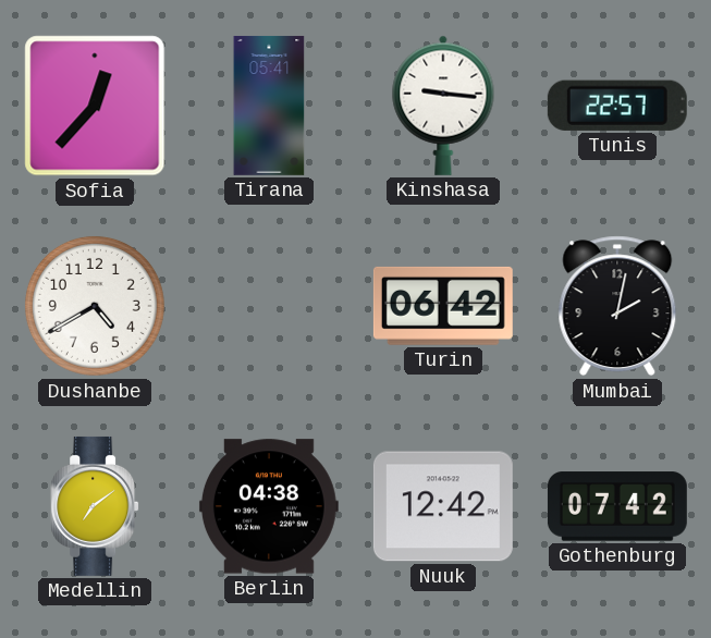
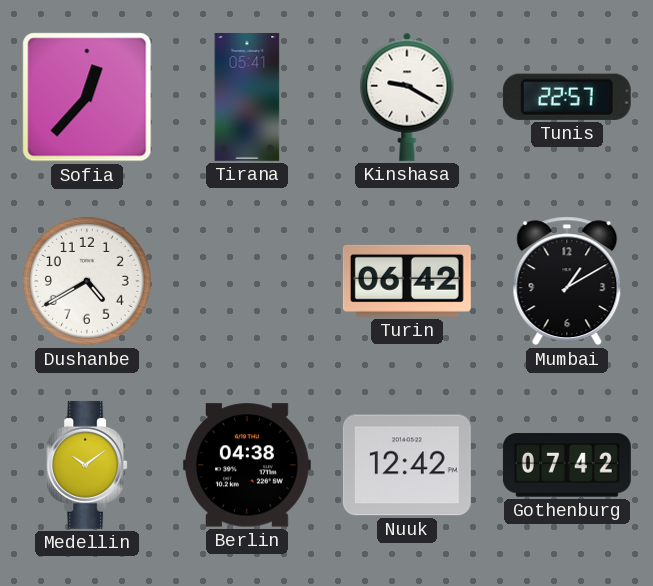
Kinshasa: 9:16 -> 9:20
Mumbai: 2:02 -> 1:10
Medellin: 7:09 -> 10:09
